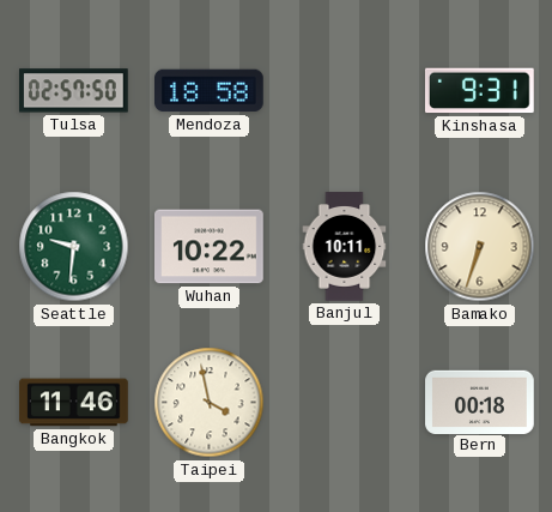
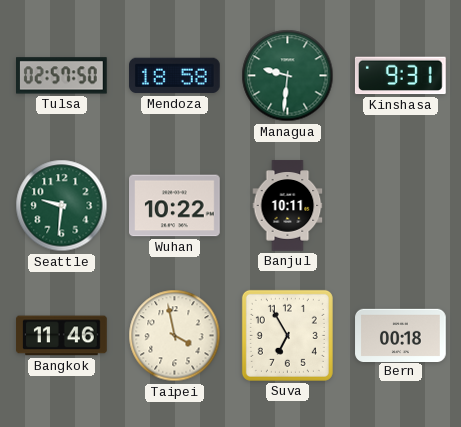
Managua: none -> 9:31
Bamako: 6:33 -> none
Suva: none -> 6:55
